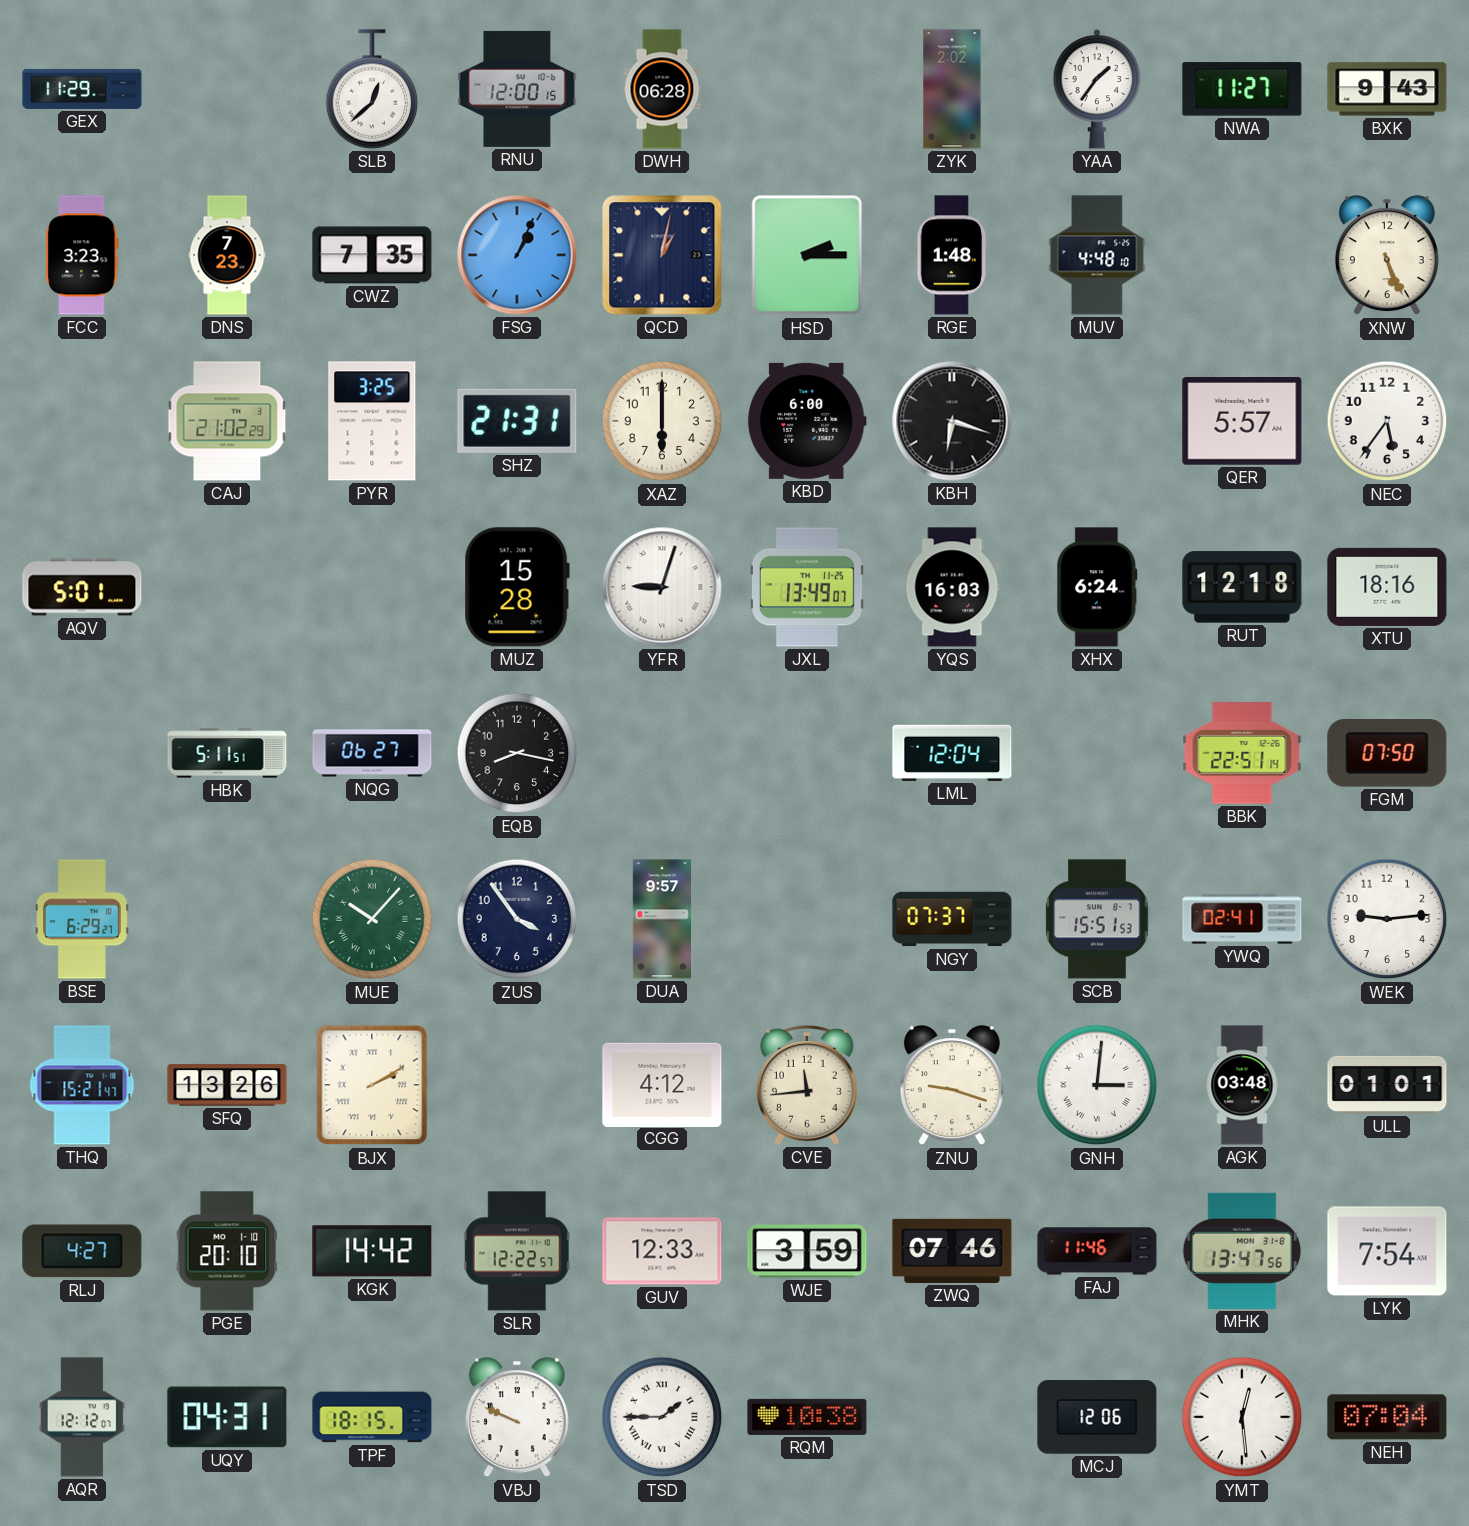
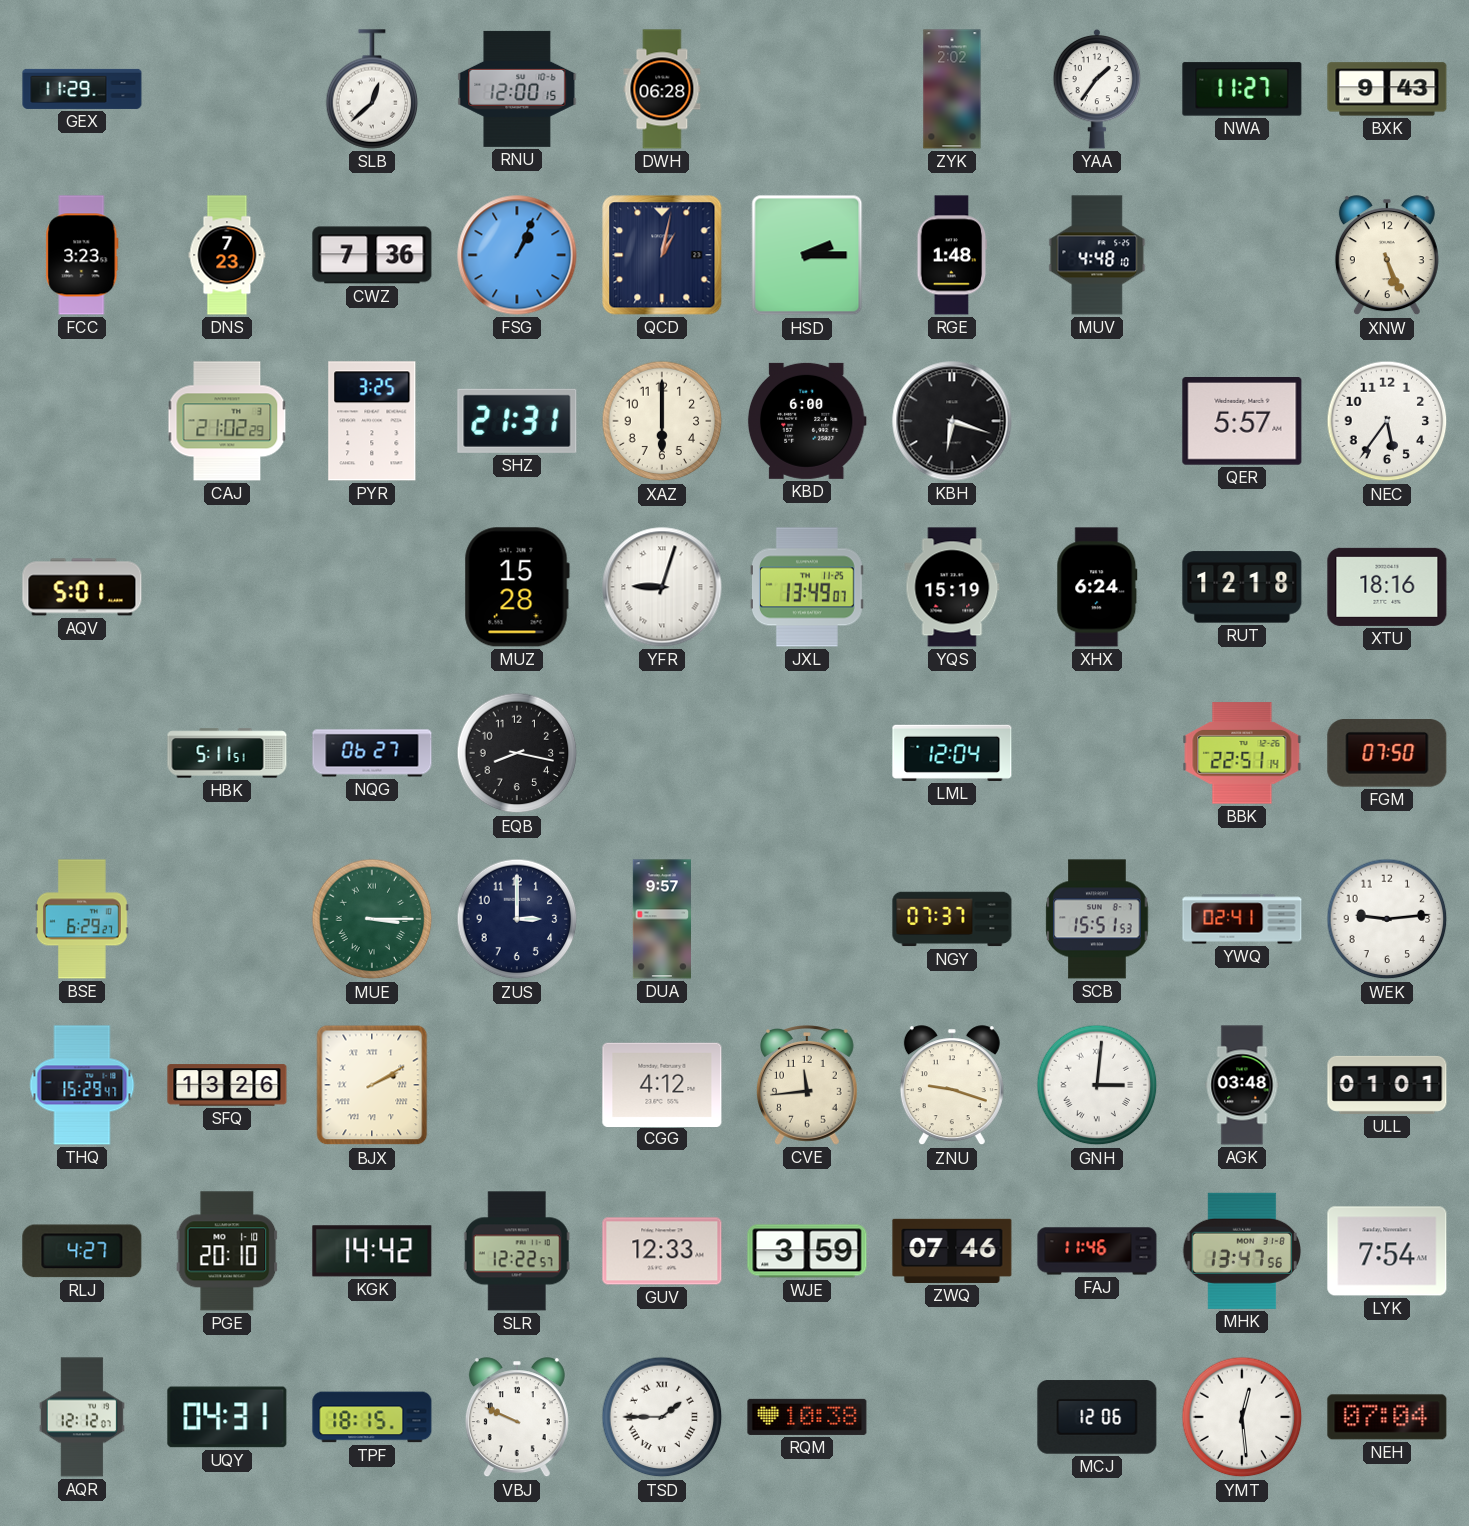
CWZ: 7:35 -> 7:36
YQS: 16:03 -> 15:19
MUE: 10:07 -> 3:15
ZUS: 3:54 -> 3:00
THQ: 15:21 -> 15:29
